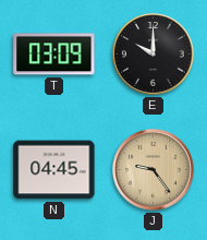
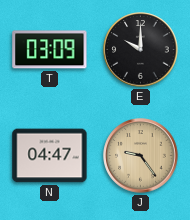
N: 04:45 -> 04:47
